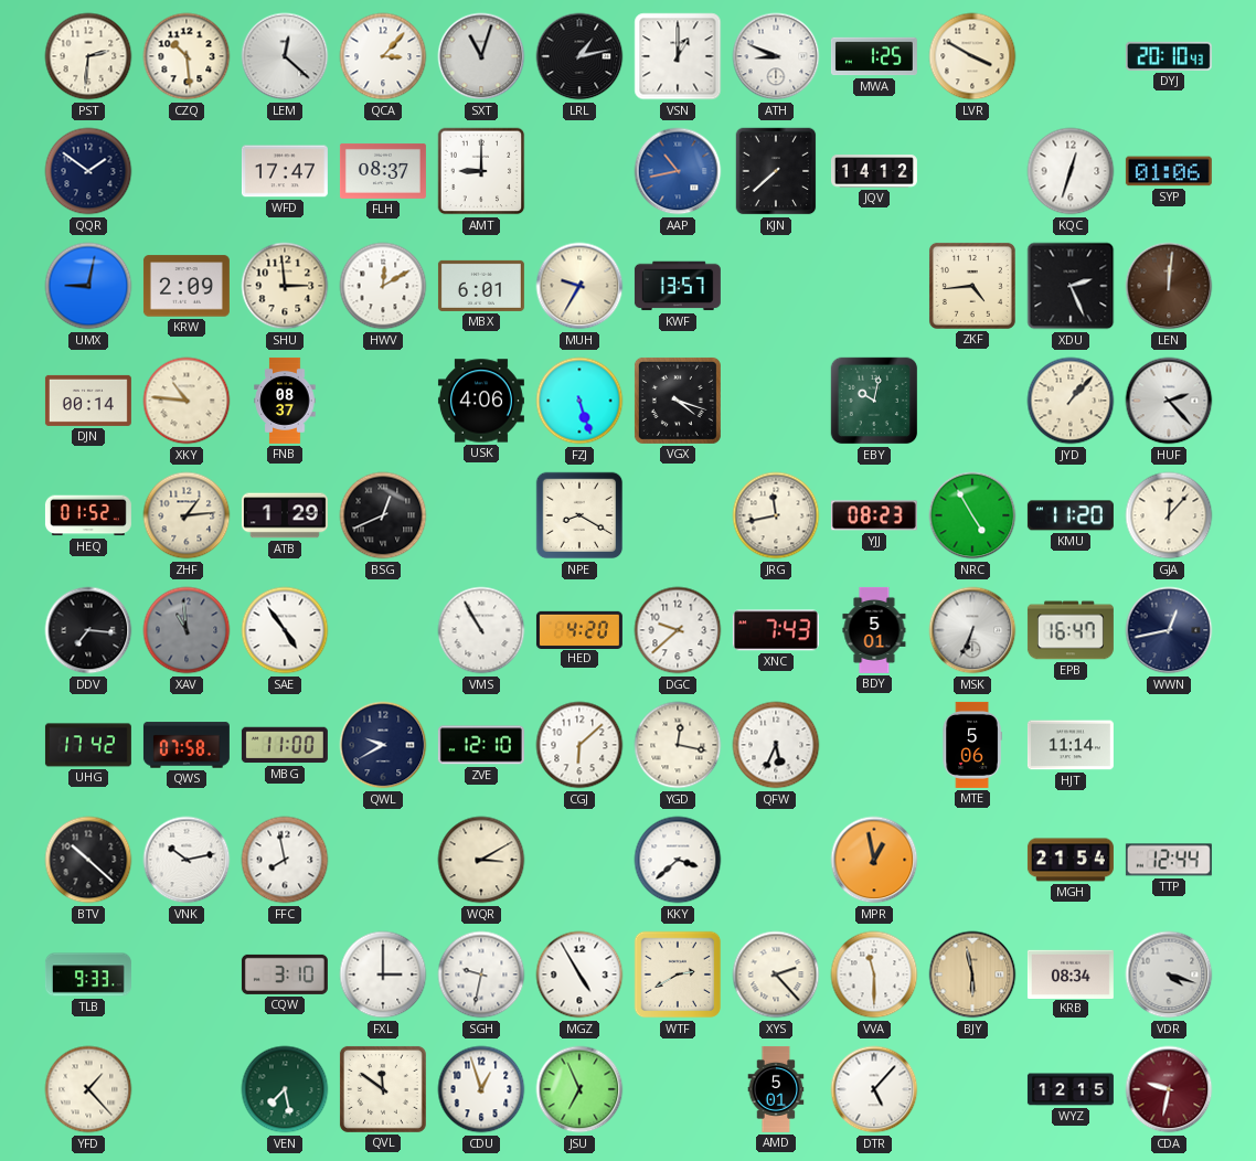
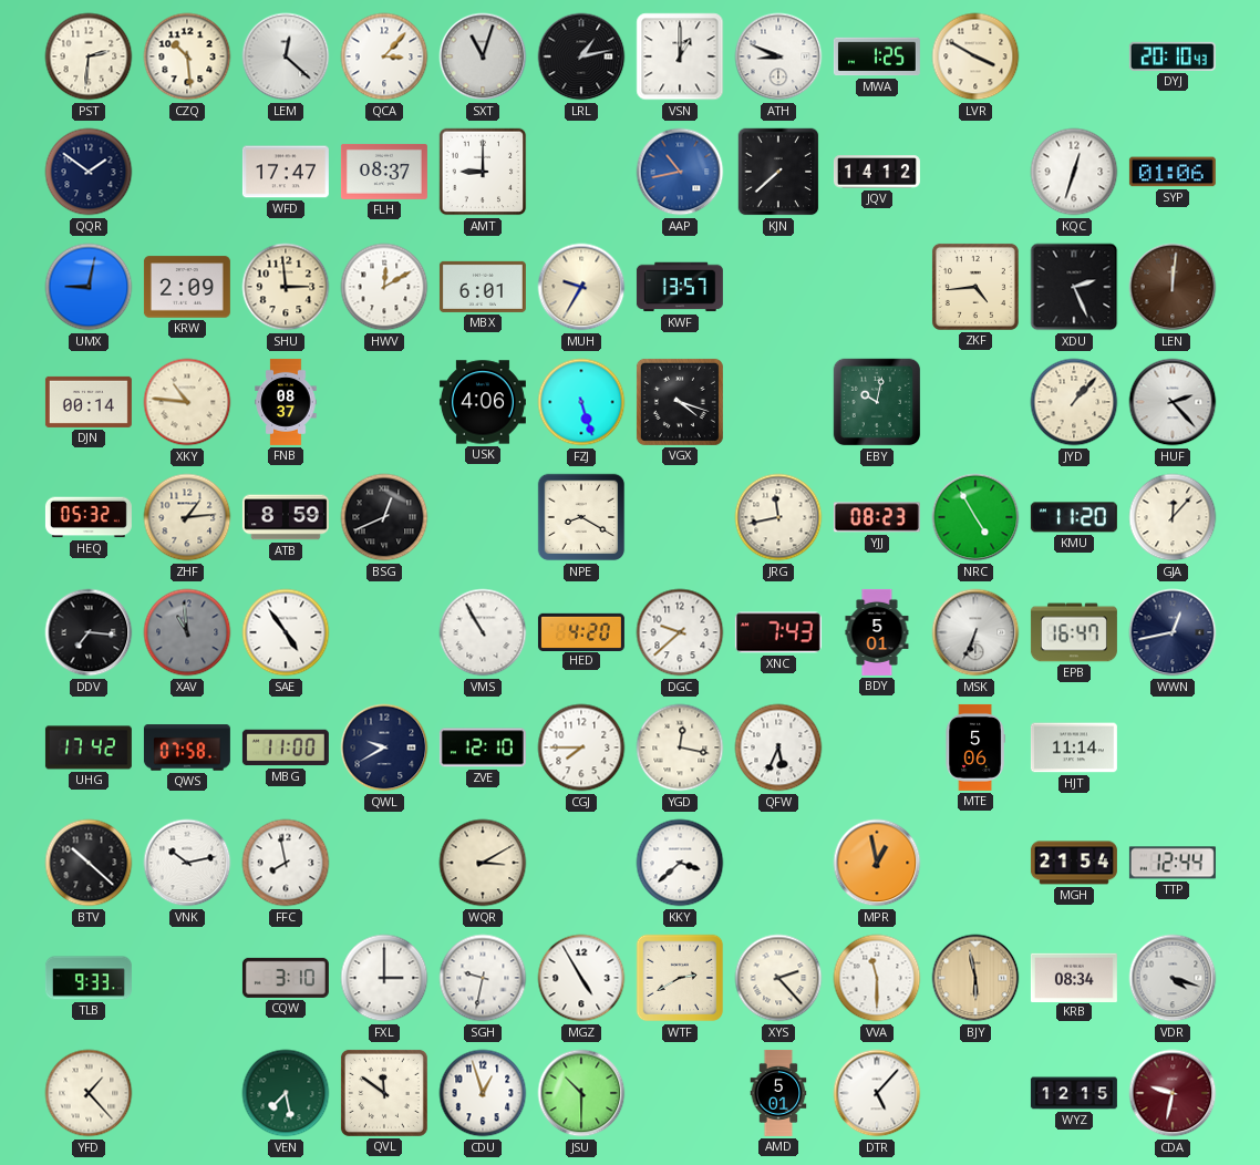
HEQ: 01:52 -> 05:32
ATB: 1:29 -> 8:59
CGJ: 6:08 -> 7:45
JSU: 6:56 -> 10:30
